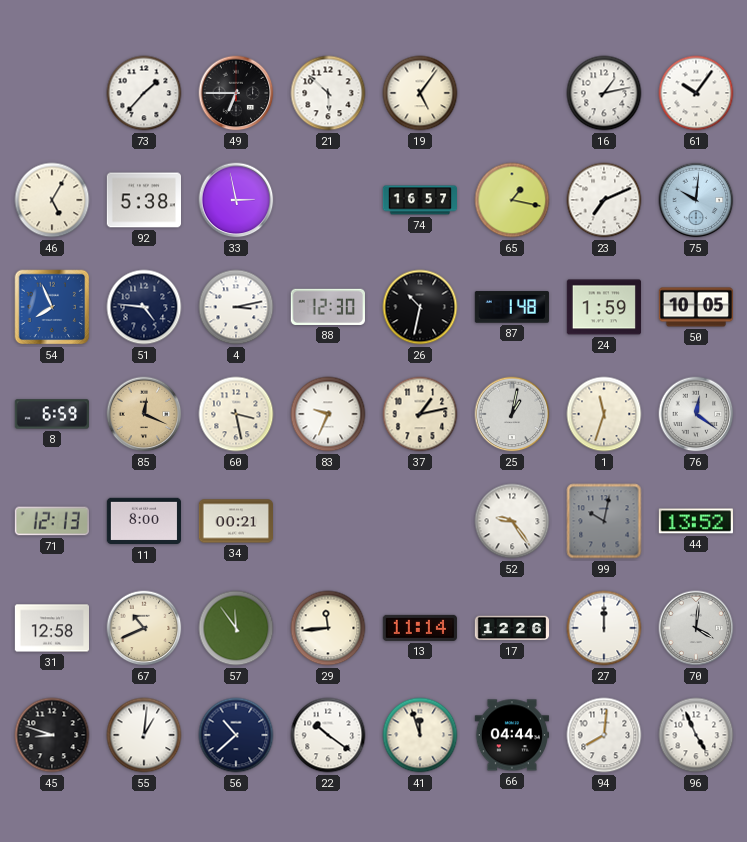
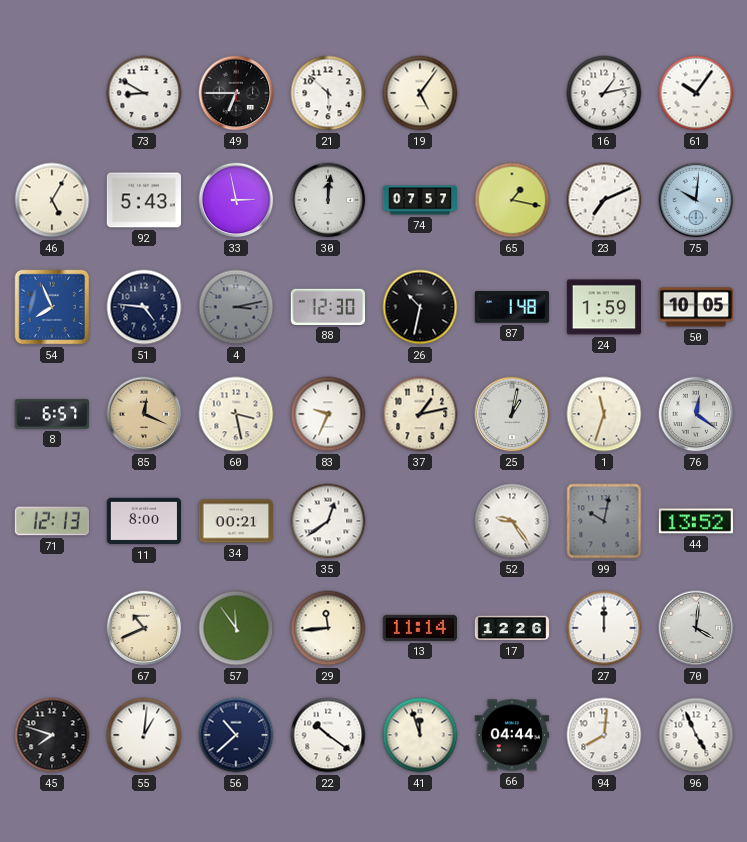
73: 1:37 -> 8:50
92: 5:38 -> 5:43
30: none -> 12:01
74: 16:57 -> 07:57
4 dial: white -> grey
8: 6:59 -> 6:57
35: none -> 12:39
31: 12:58 -> none
45: 8:48 -> 7:48
